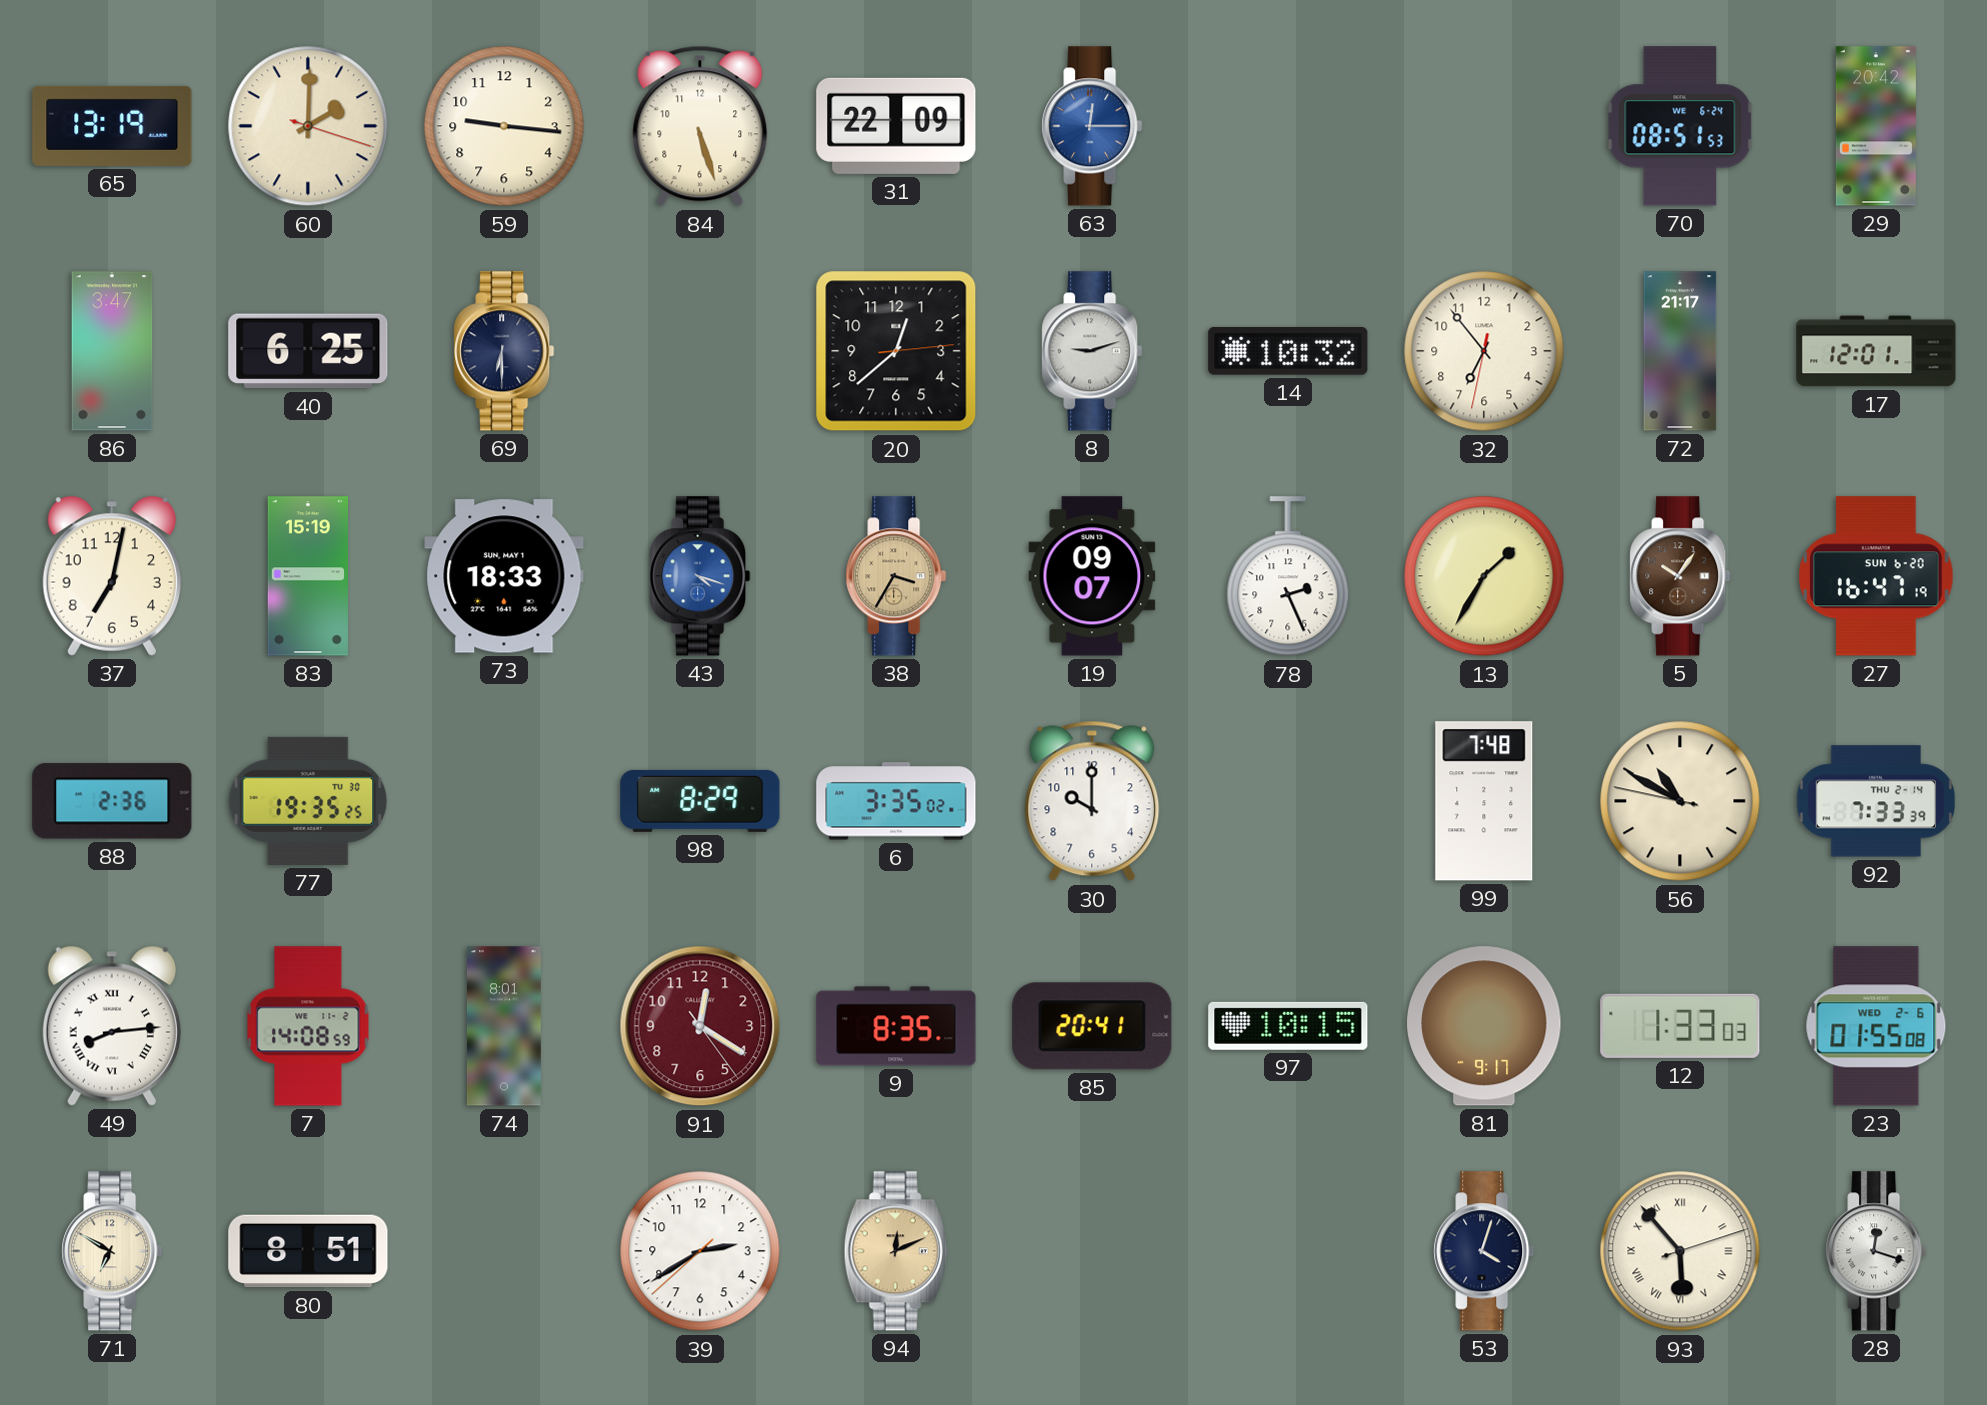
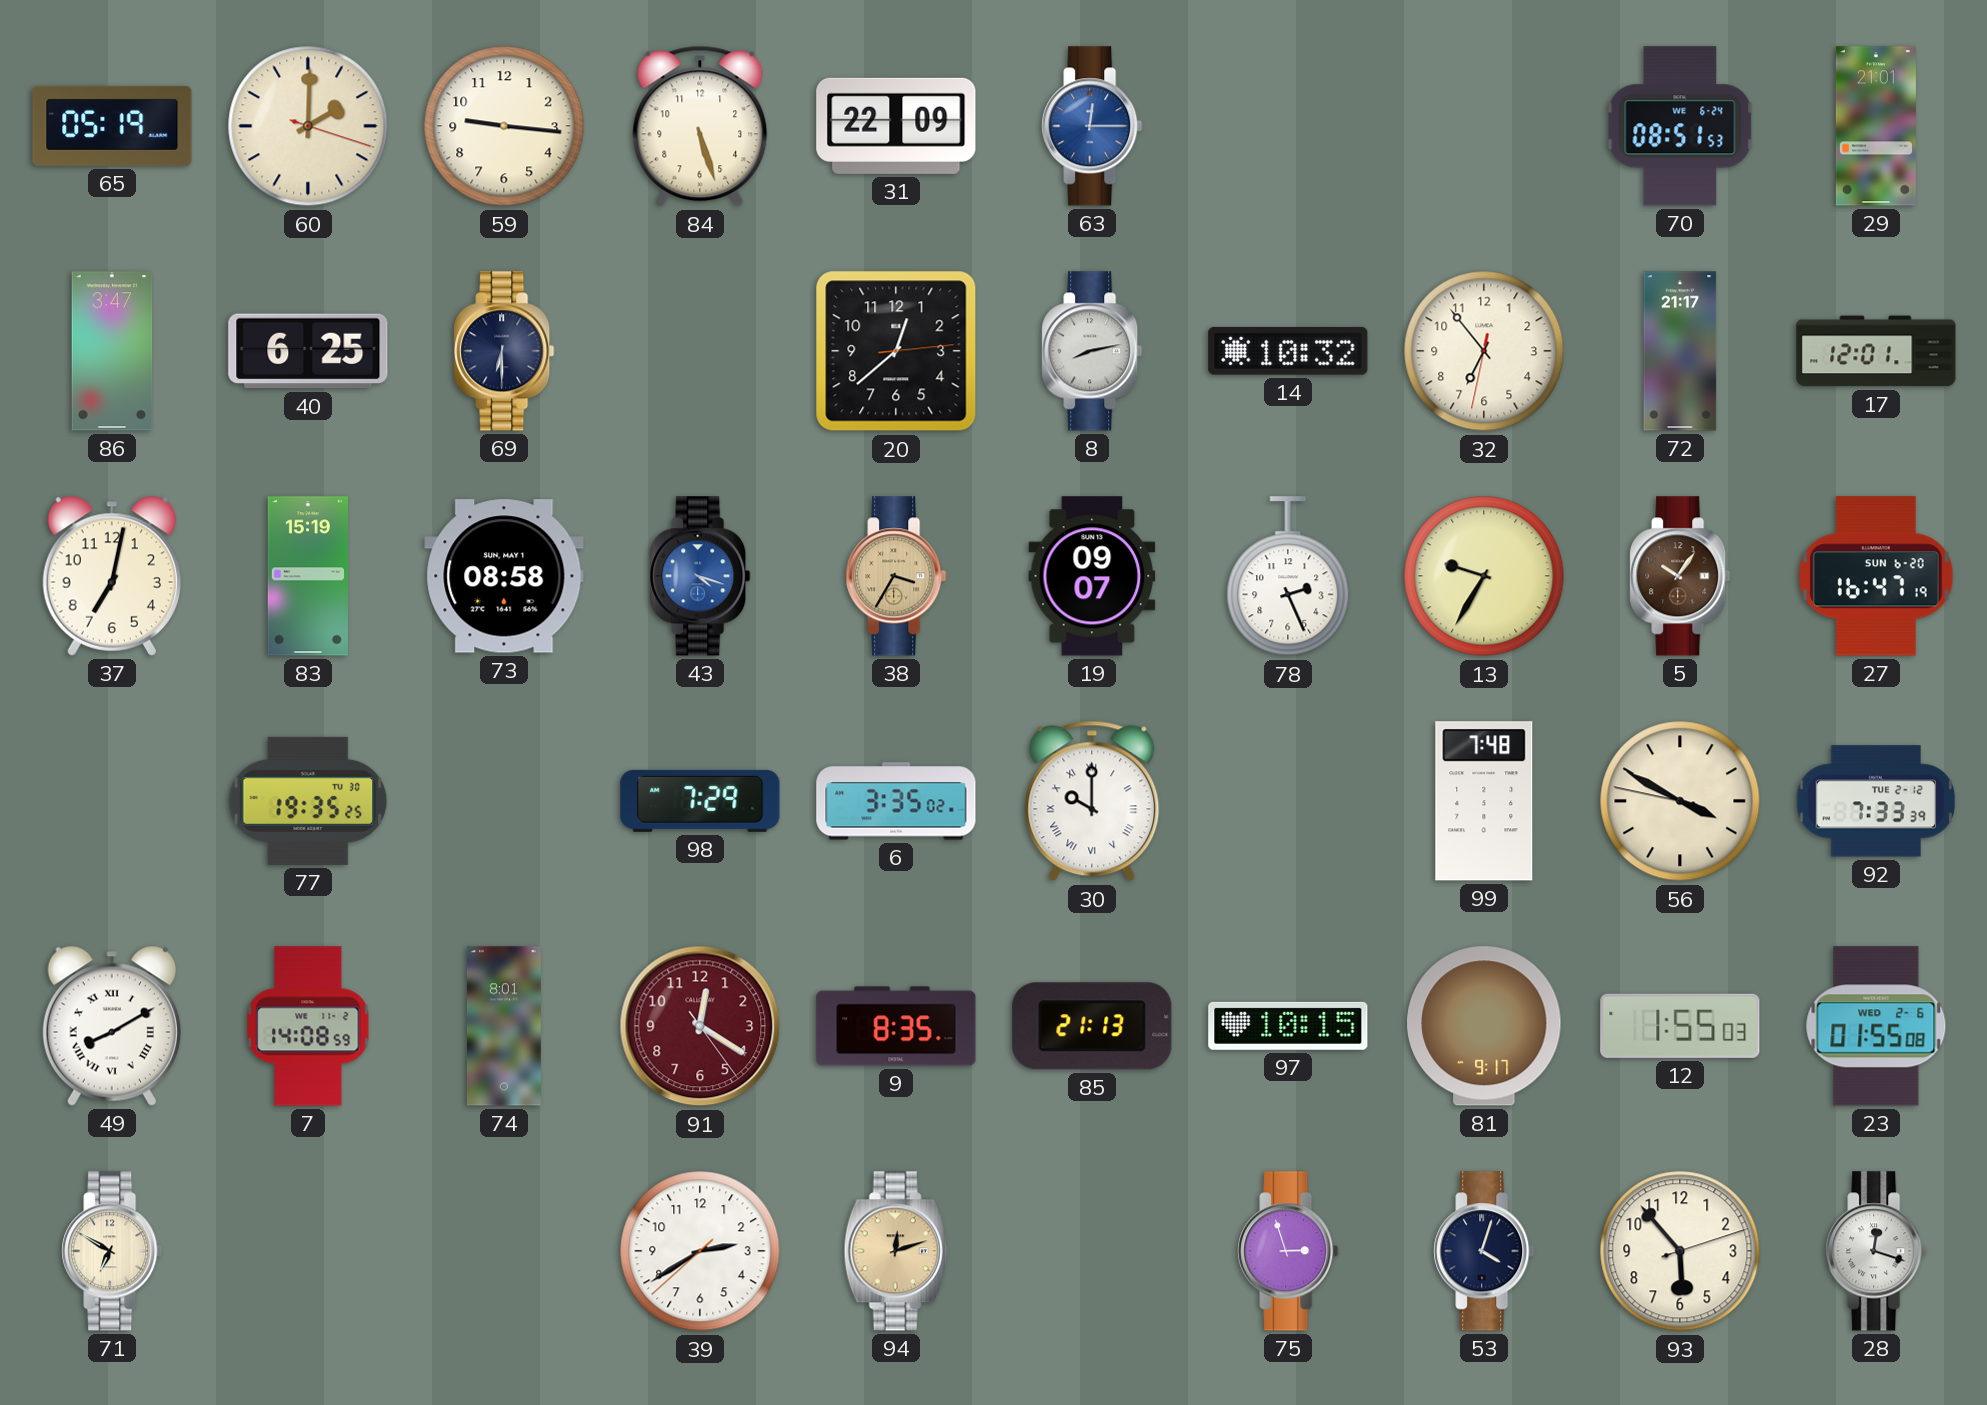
65: 13:19 -> 05:19
29: 20:42 -> 21:01
8: 9:12 -> 8:13
73: 18:33 -> 08:58
13: 1:35 -> 9:35
88: 2:36 -> none
98: 8:29 -> 7:29
30 numerals: Arabic -> Roman
56: 10:49 -> 3:49
92 date: THU 2-14 -> TUE 2-12
49: 8:14 -> 8:10
85: 20:41 -> 21:13
12: 1:33 -> 1:55
80: 8:51 -> none
94: 12:11 -> 12:12
75: none -> 2:57
93 numerals: Roman -> Arabic
